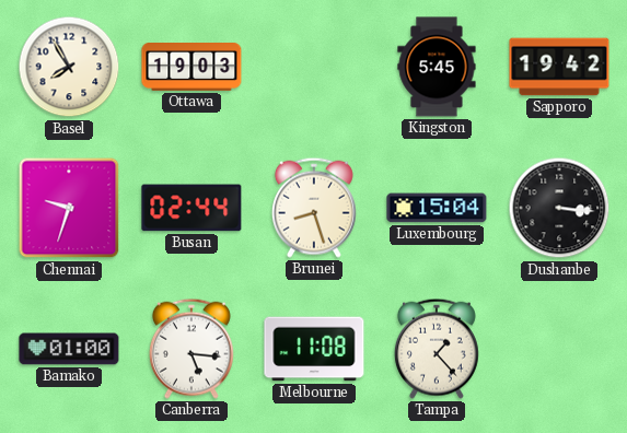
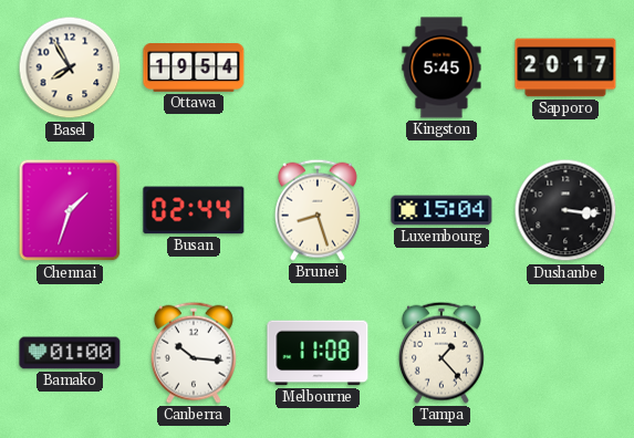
Ottawa: 19:03 -> 19:54
Sapporo: 19:42 -> 20:17
Chennai: 9:33 -> 1:33
Canberra: 5:16 -> 10:16
